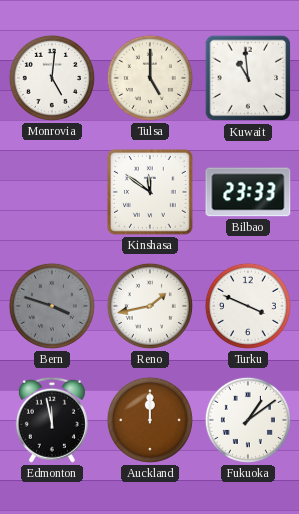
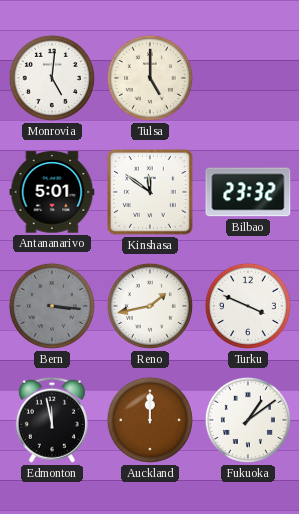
Kuwait: 10:59 -> none
Antananarivo: none -> 5:01
Bilbao: 23:33 -> 23:32
Bern: 3:48 -> 3:16
